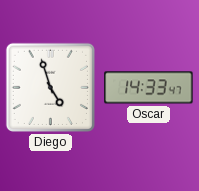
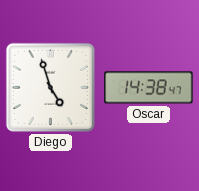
Oscar: 14:33 -> 14:38
